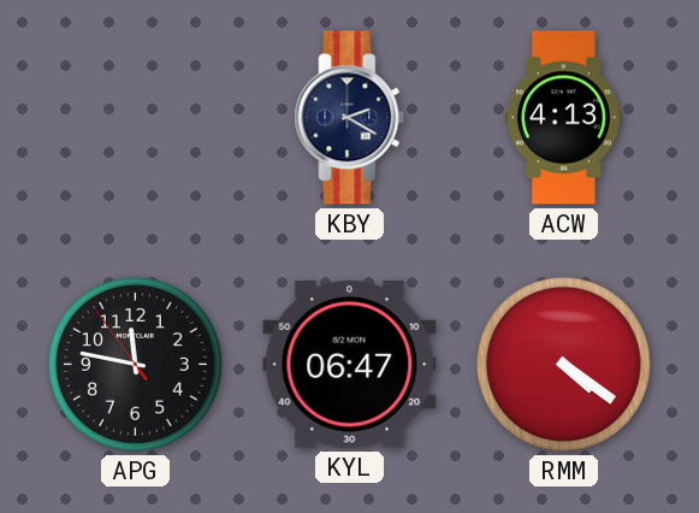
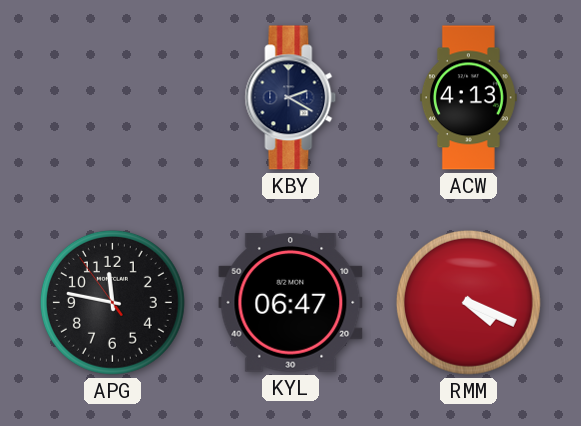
RMM: 4:21 -> 4:19
